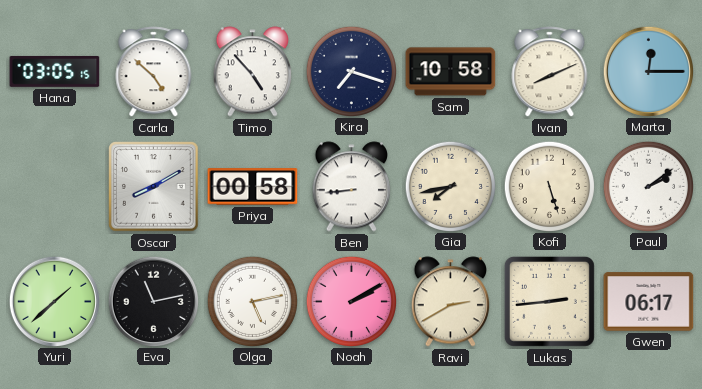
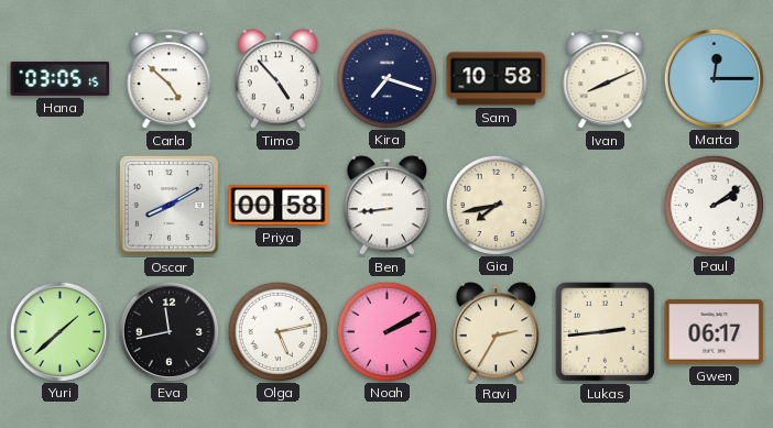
Kofi: 5:27 -> none
Eva: 11:13 -> 11:43
Ravi: 2:40 -> 2:35
